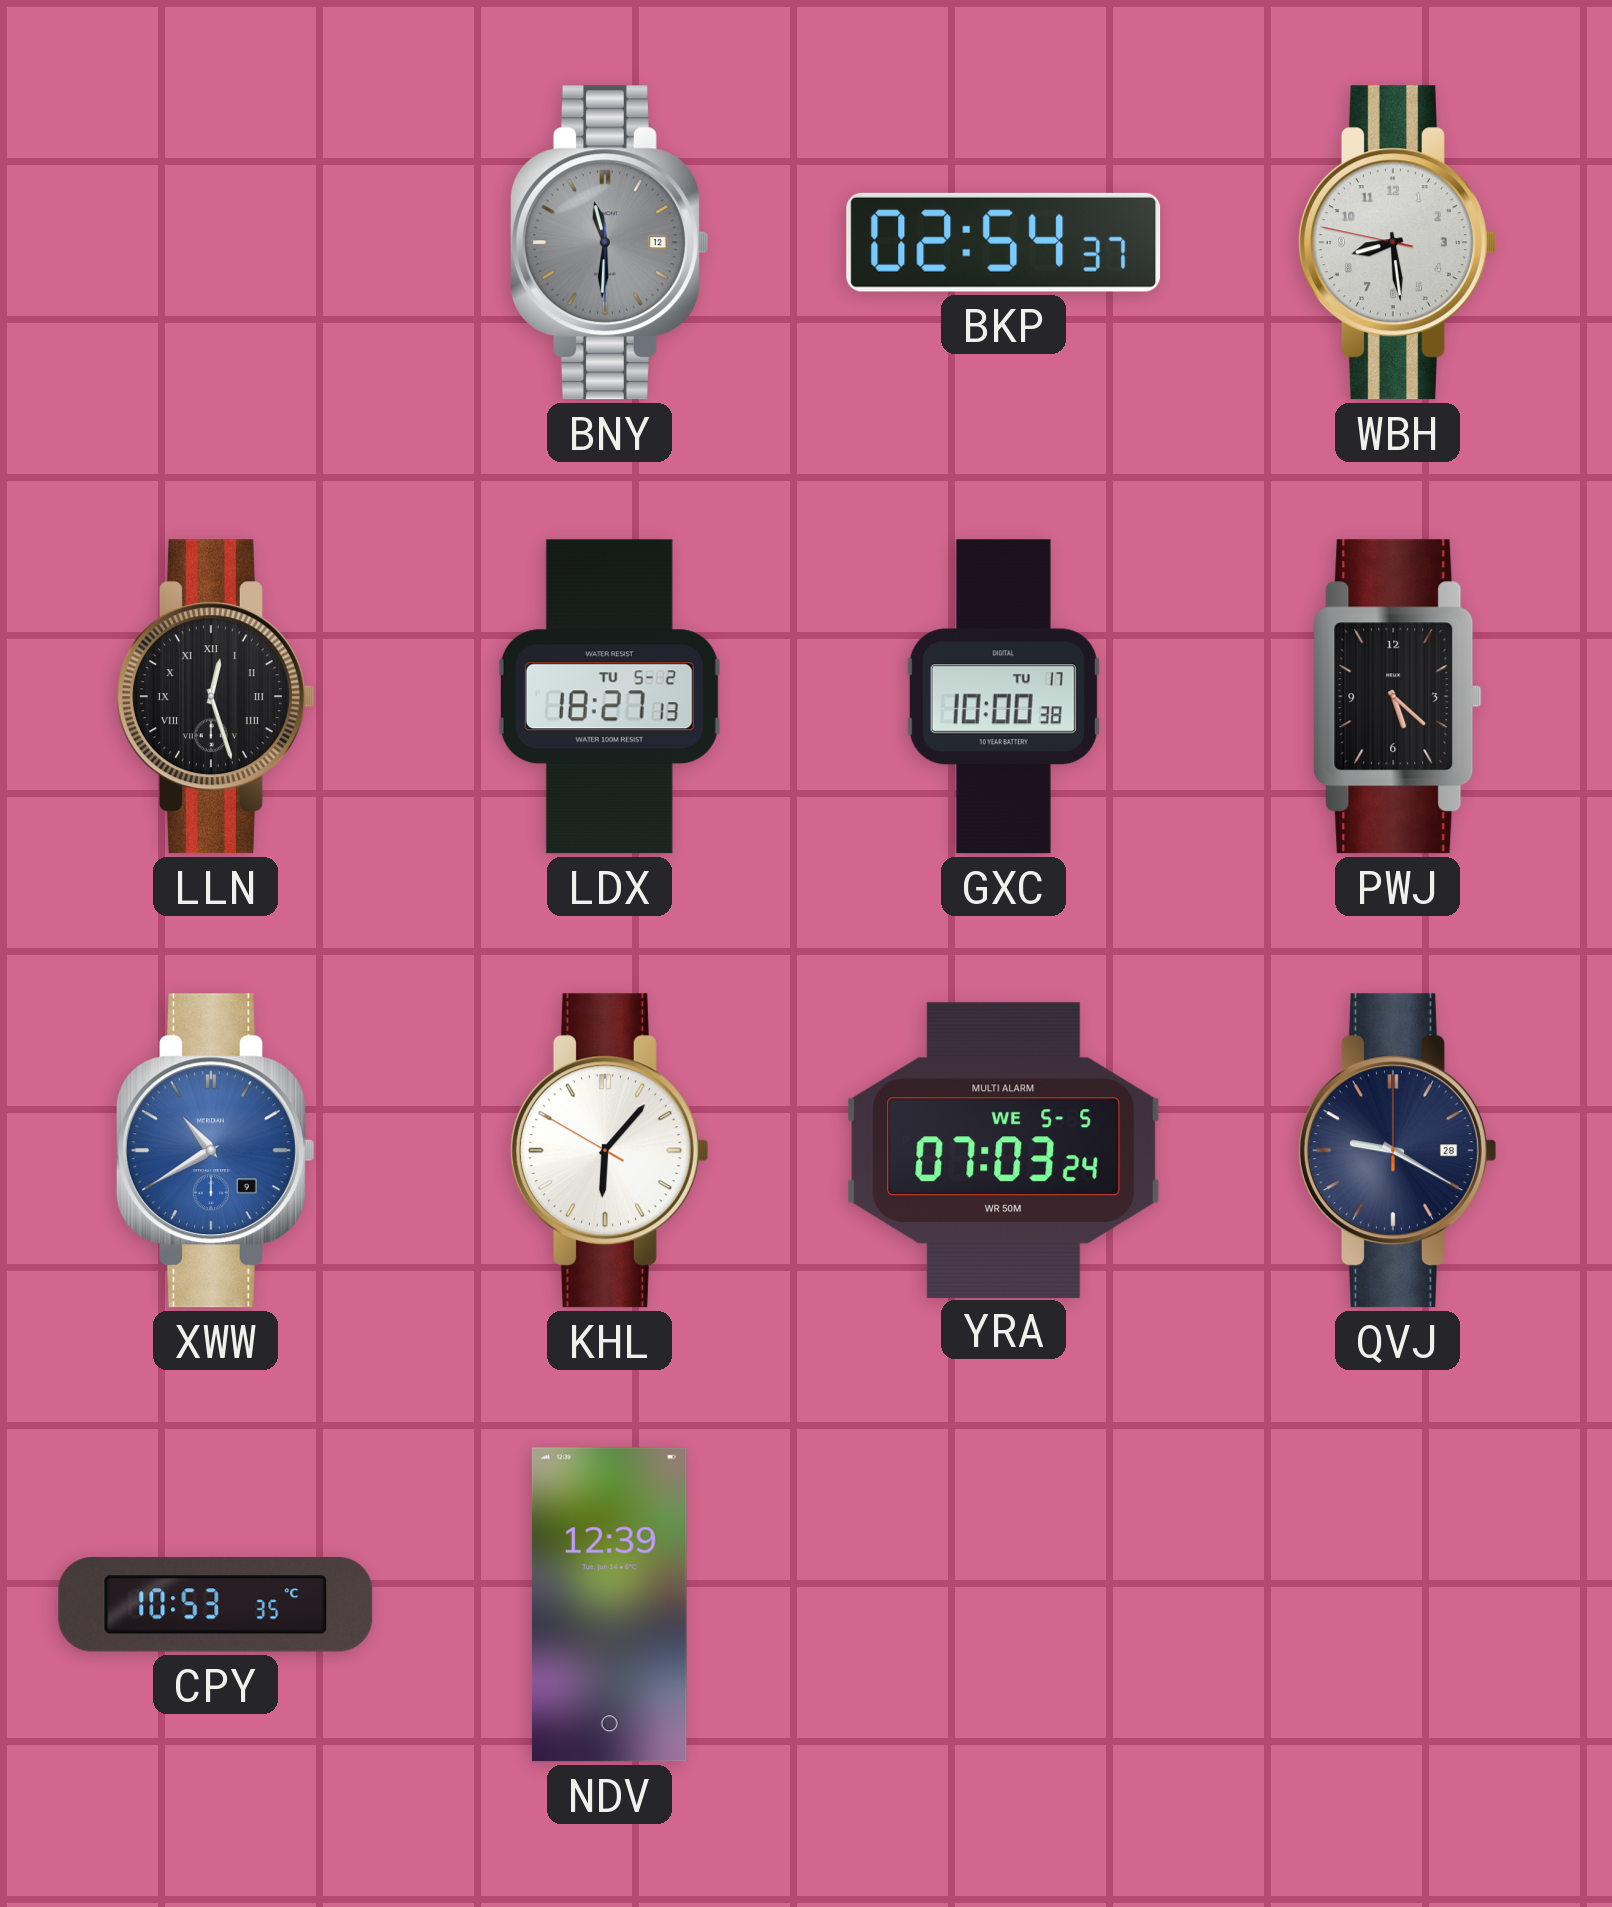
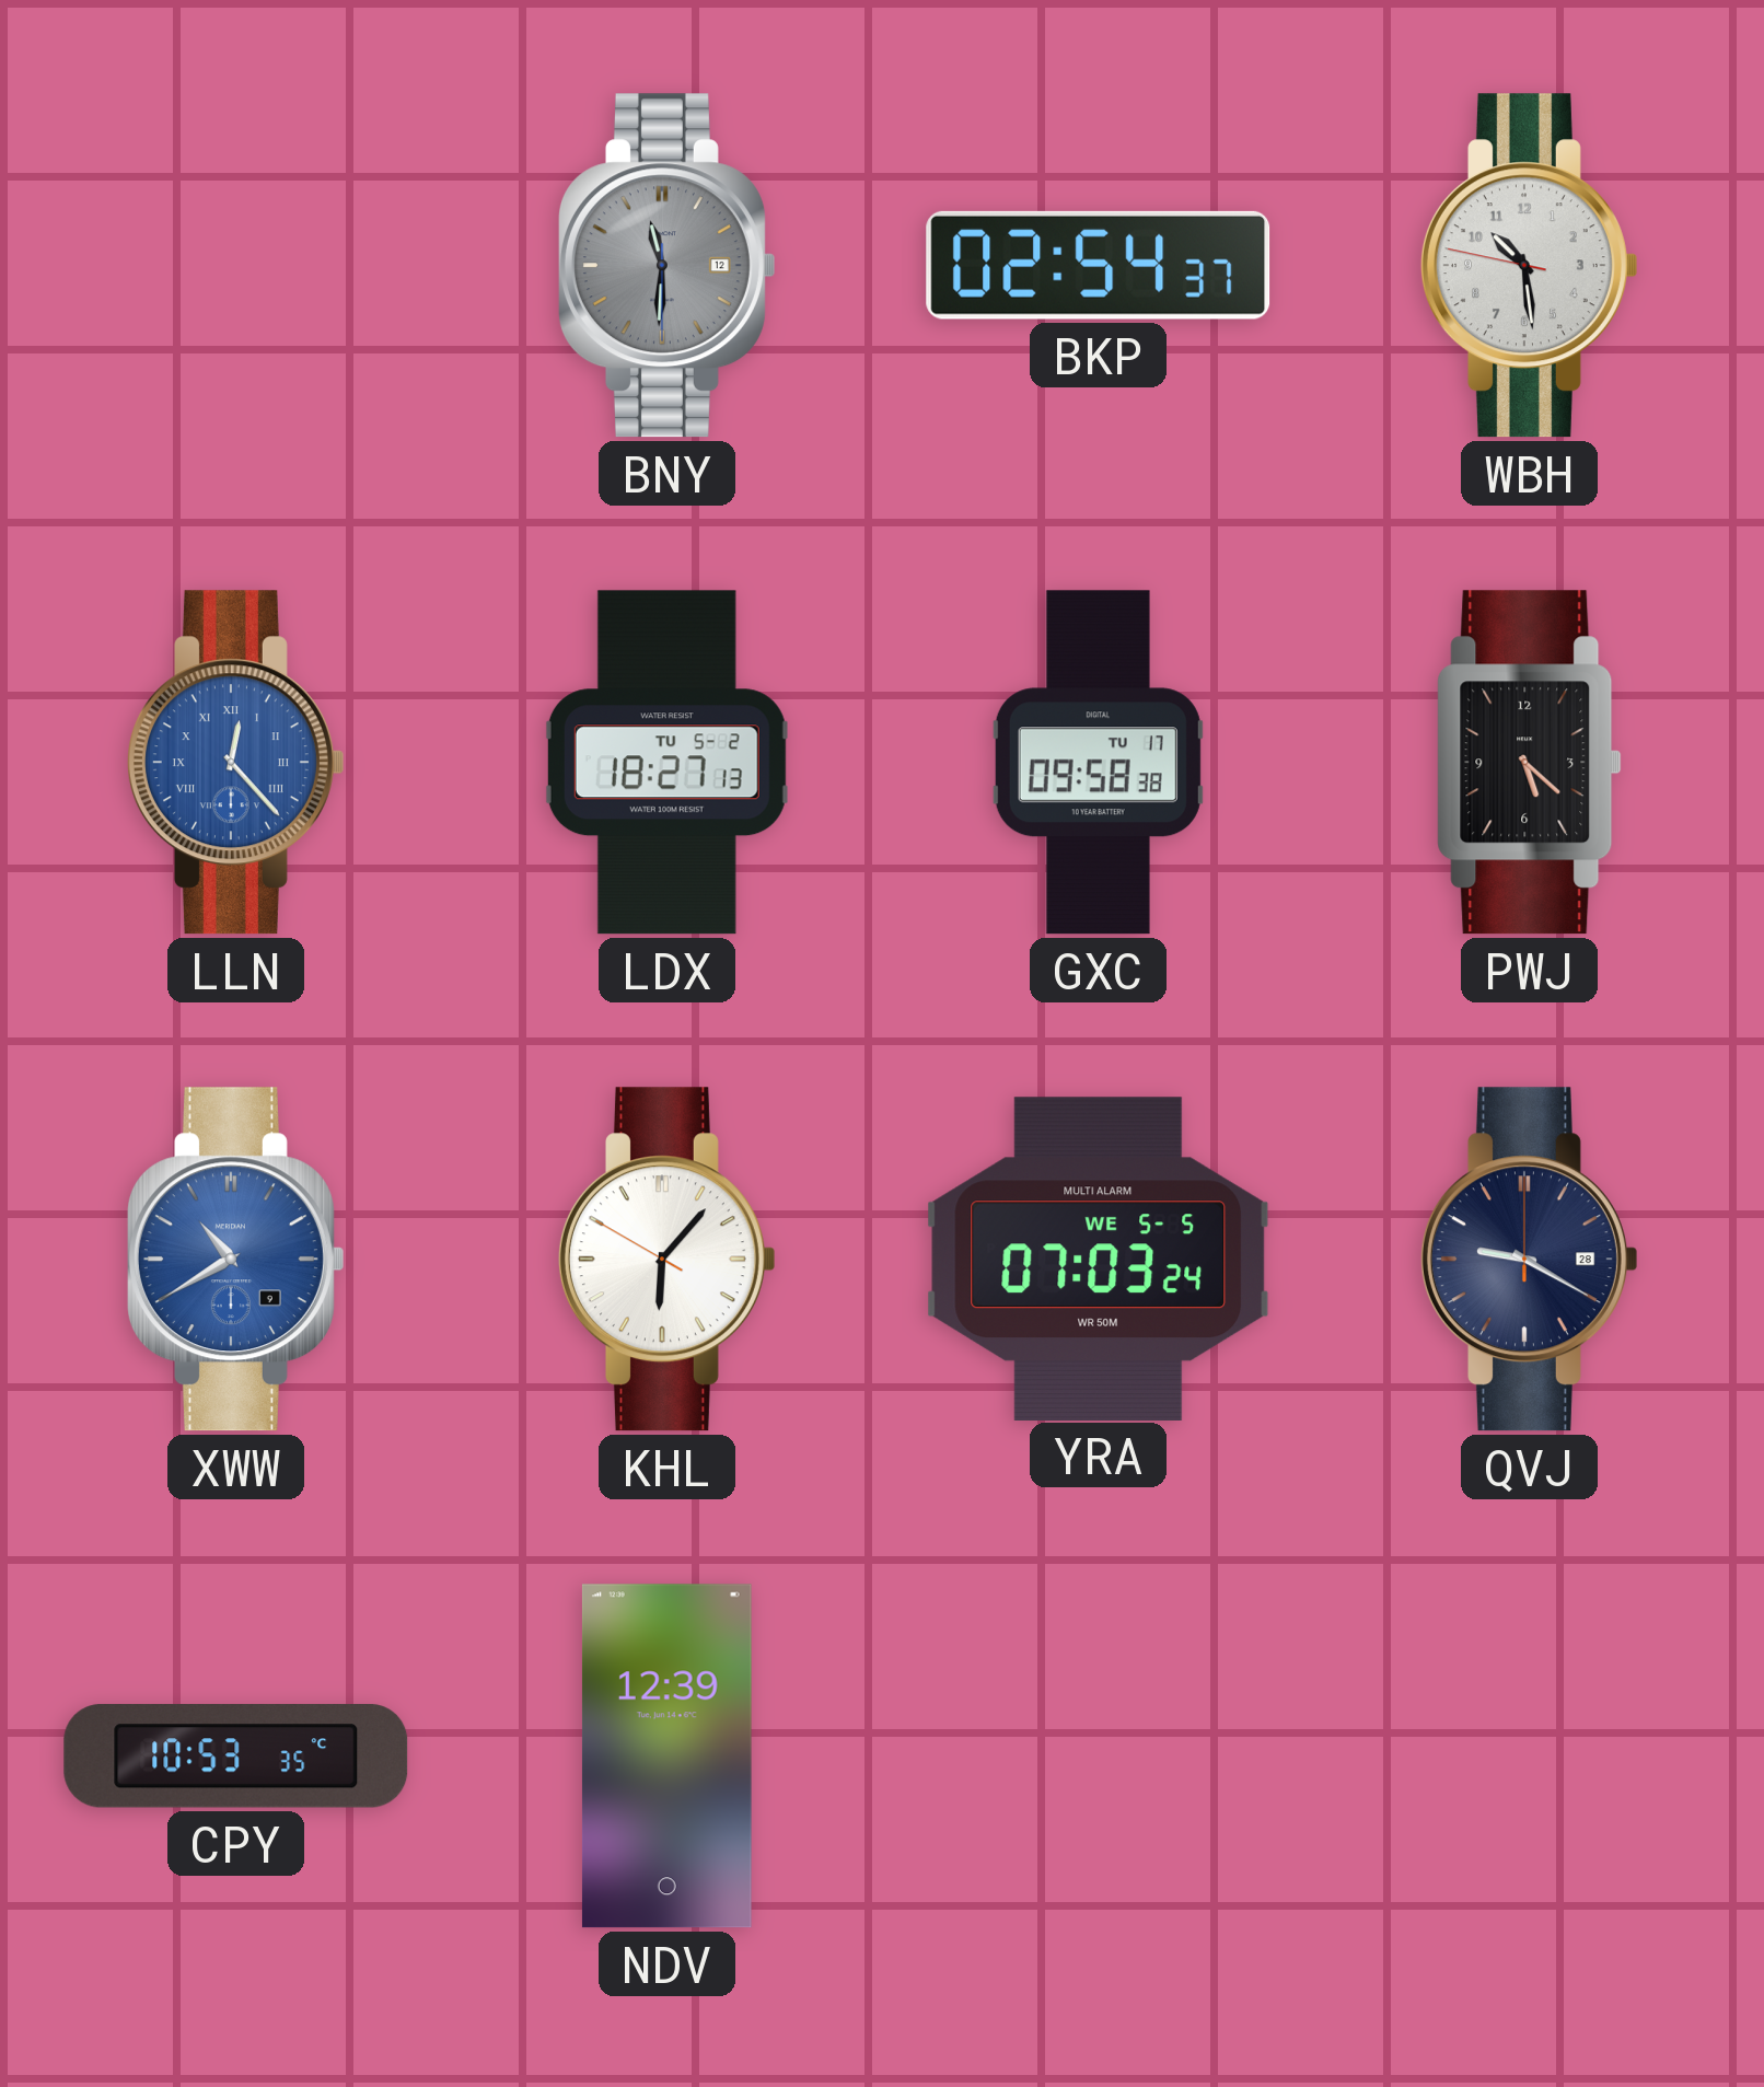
WBH: 8:28 -> 10:28
LLN: 12:27 -> 12:23
LLN dial: black -> blue
GXC: 10:00 -> 09:58
